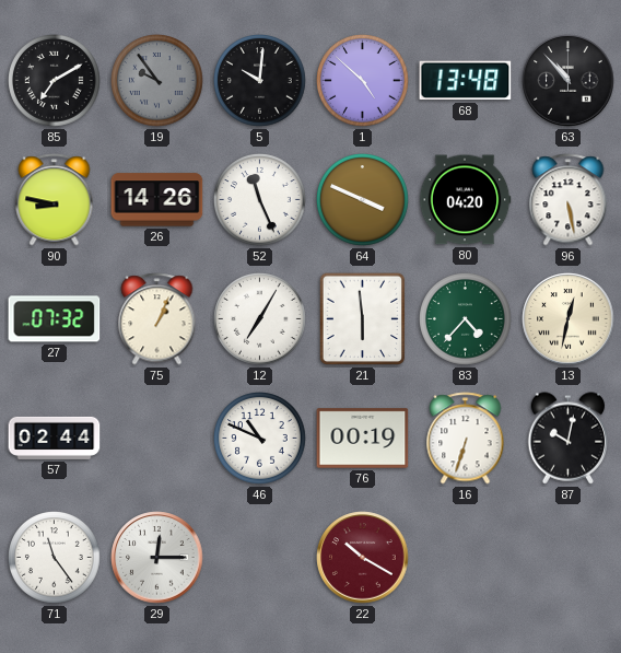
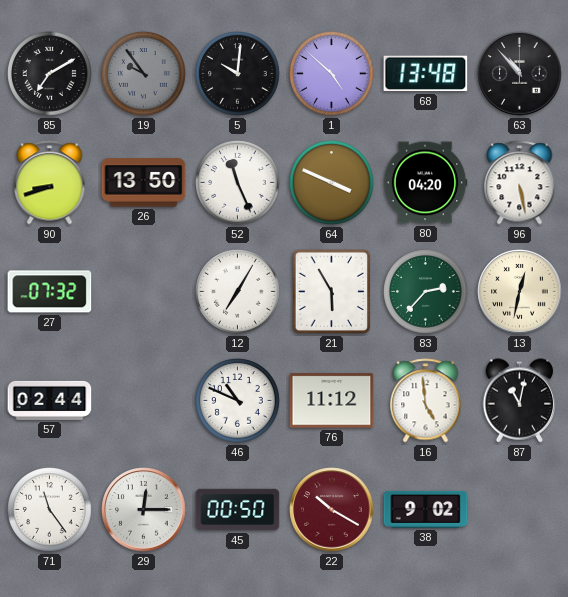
90: 8:47 -> 8:42
26: 14:26 -> 13:50
75: 1:04 -> none
21: 5:59 -> 5:55
83: 4:37 -> 2:37
76: 00:19 -> 11:12
16: 6:33 -> 4:59
87: 10:02 -> 11:02
45: none -> 00:50
38: none -> 9:02
